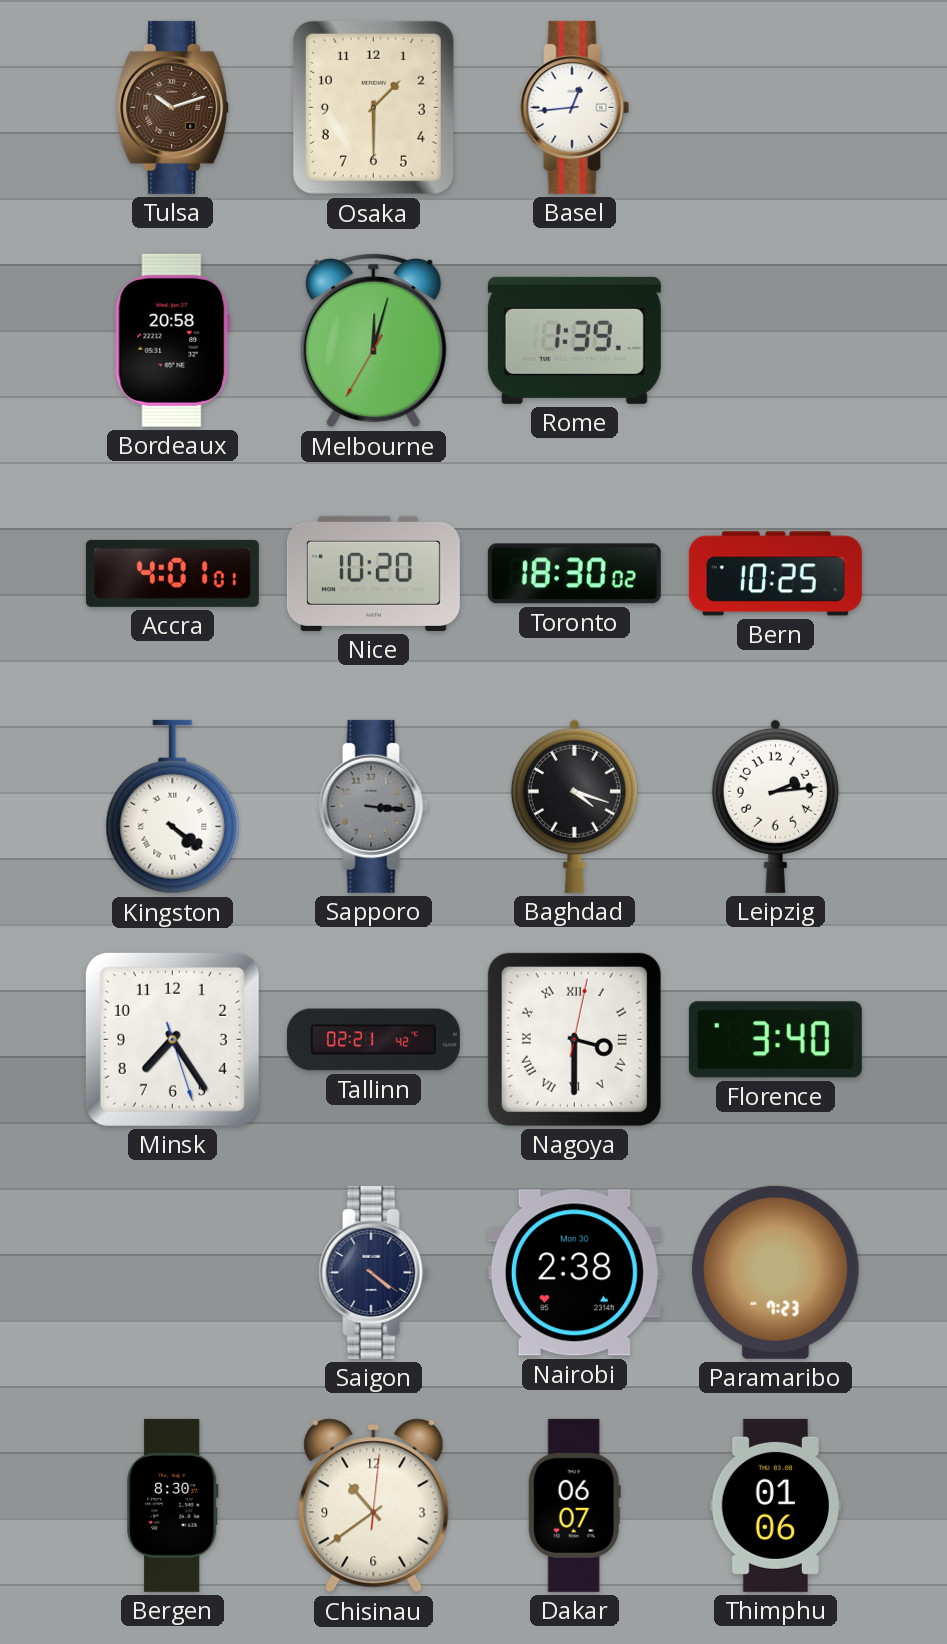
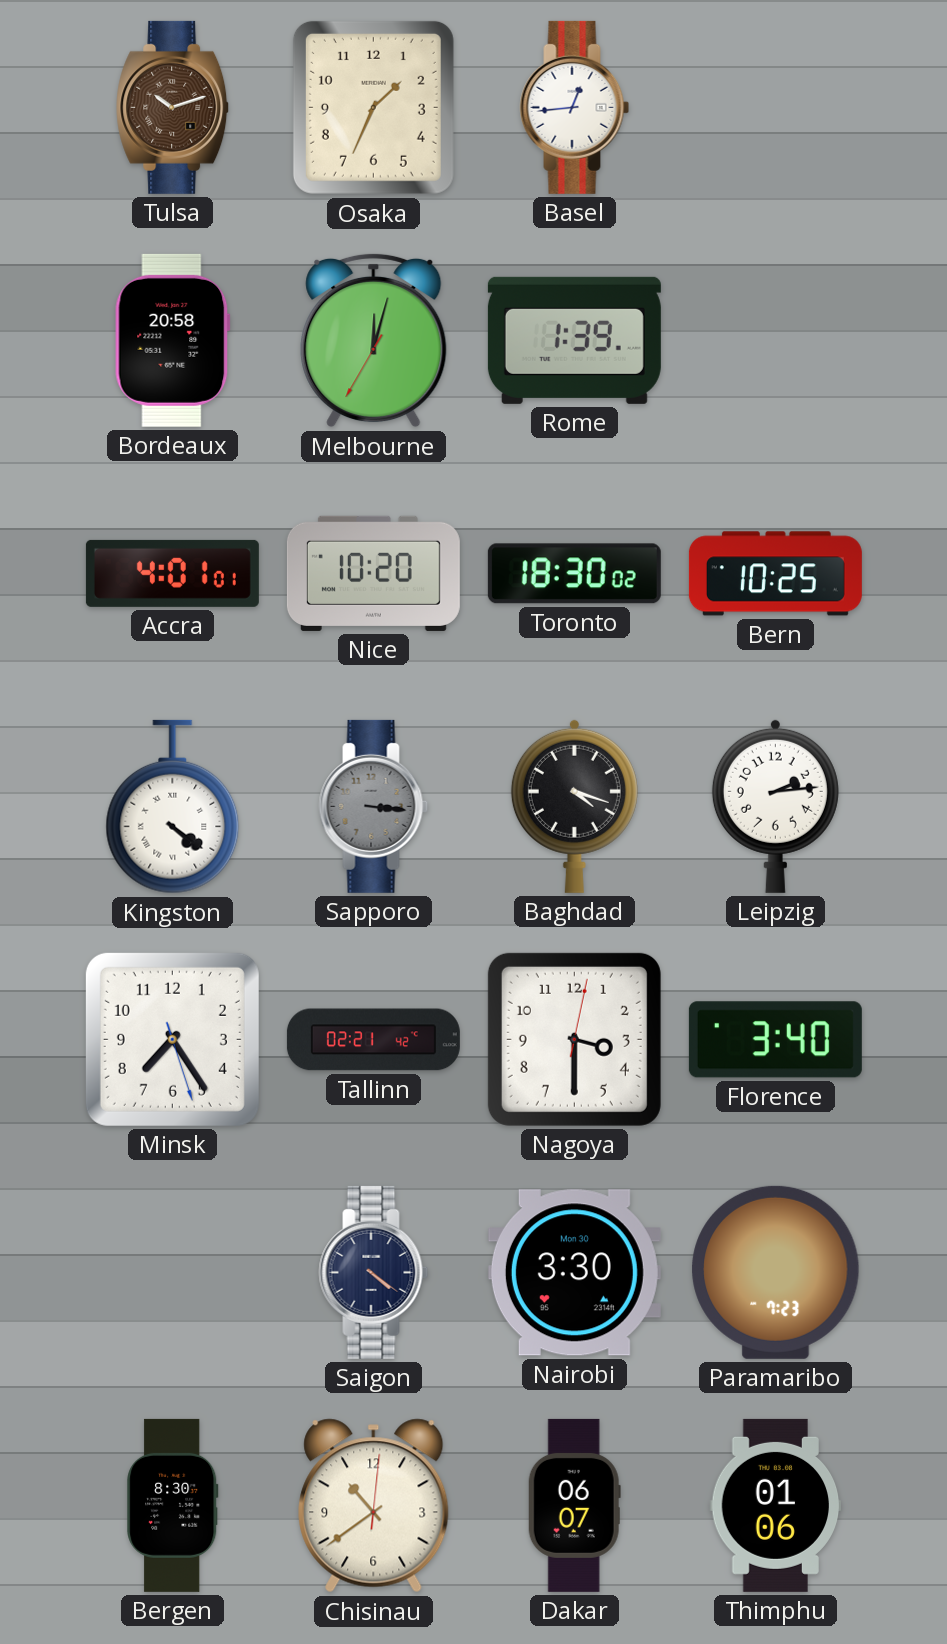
Osaka: 1:30 -> 1:34
Nagoya numerals: Roman -> Arabic
Nairobi: 2:38 -> 3:30
